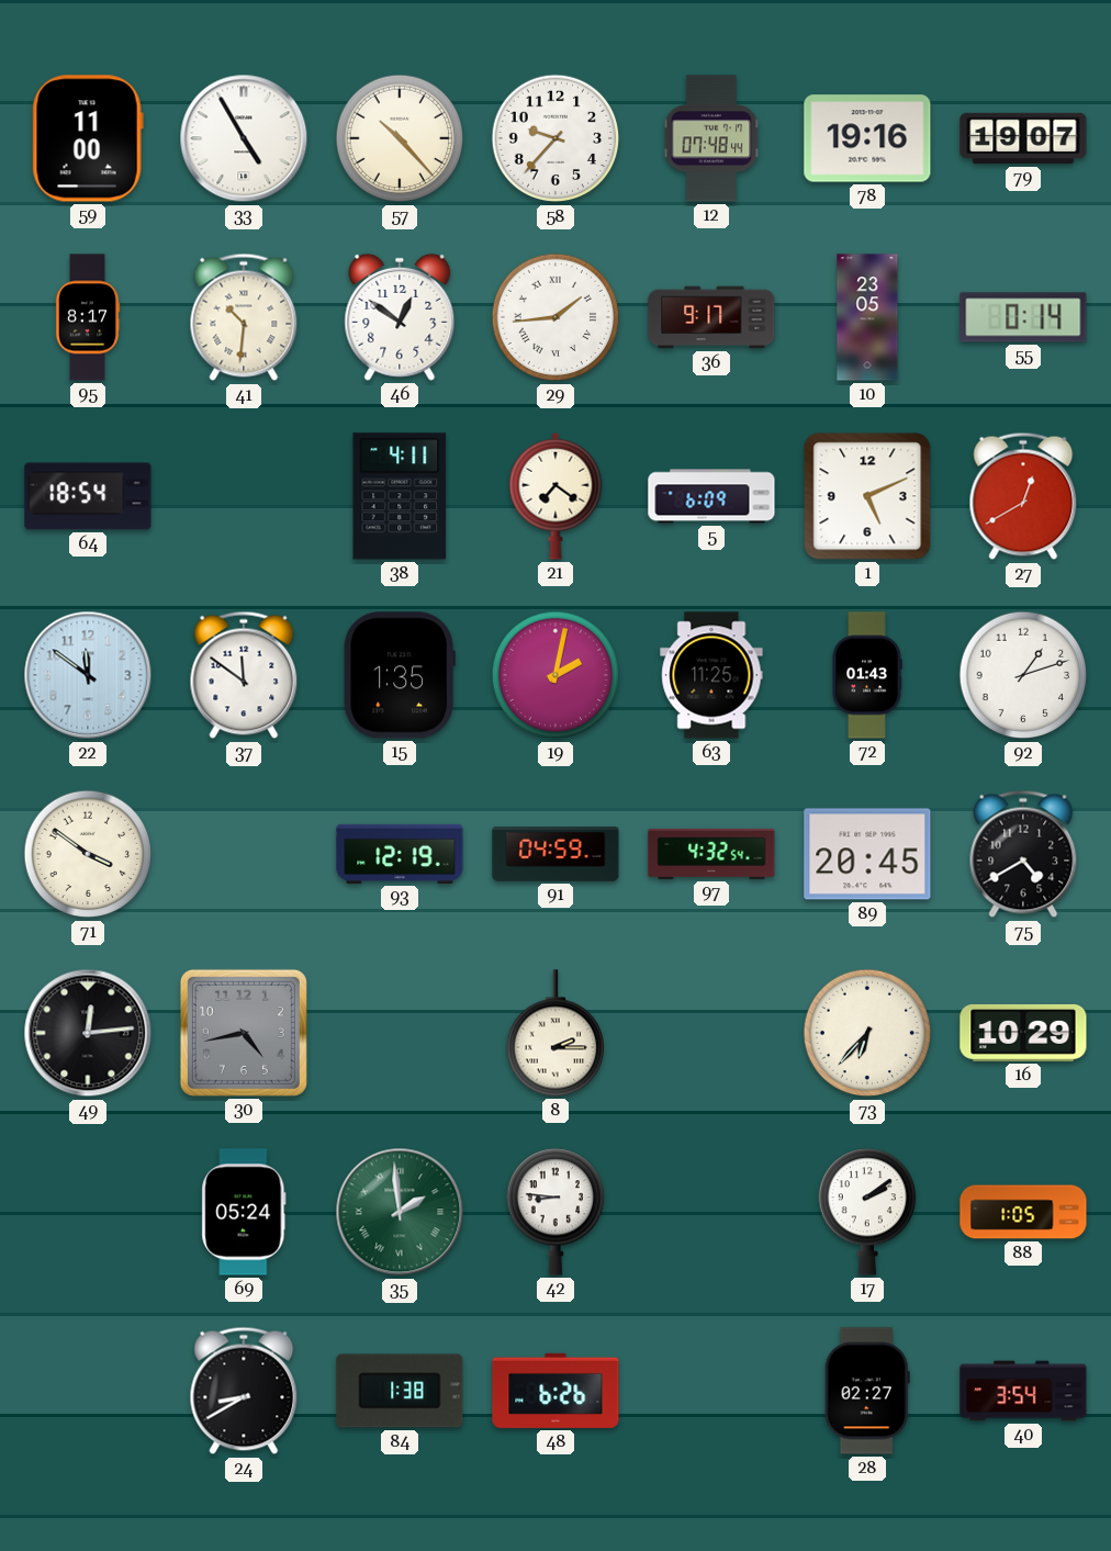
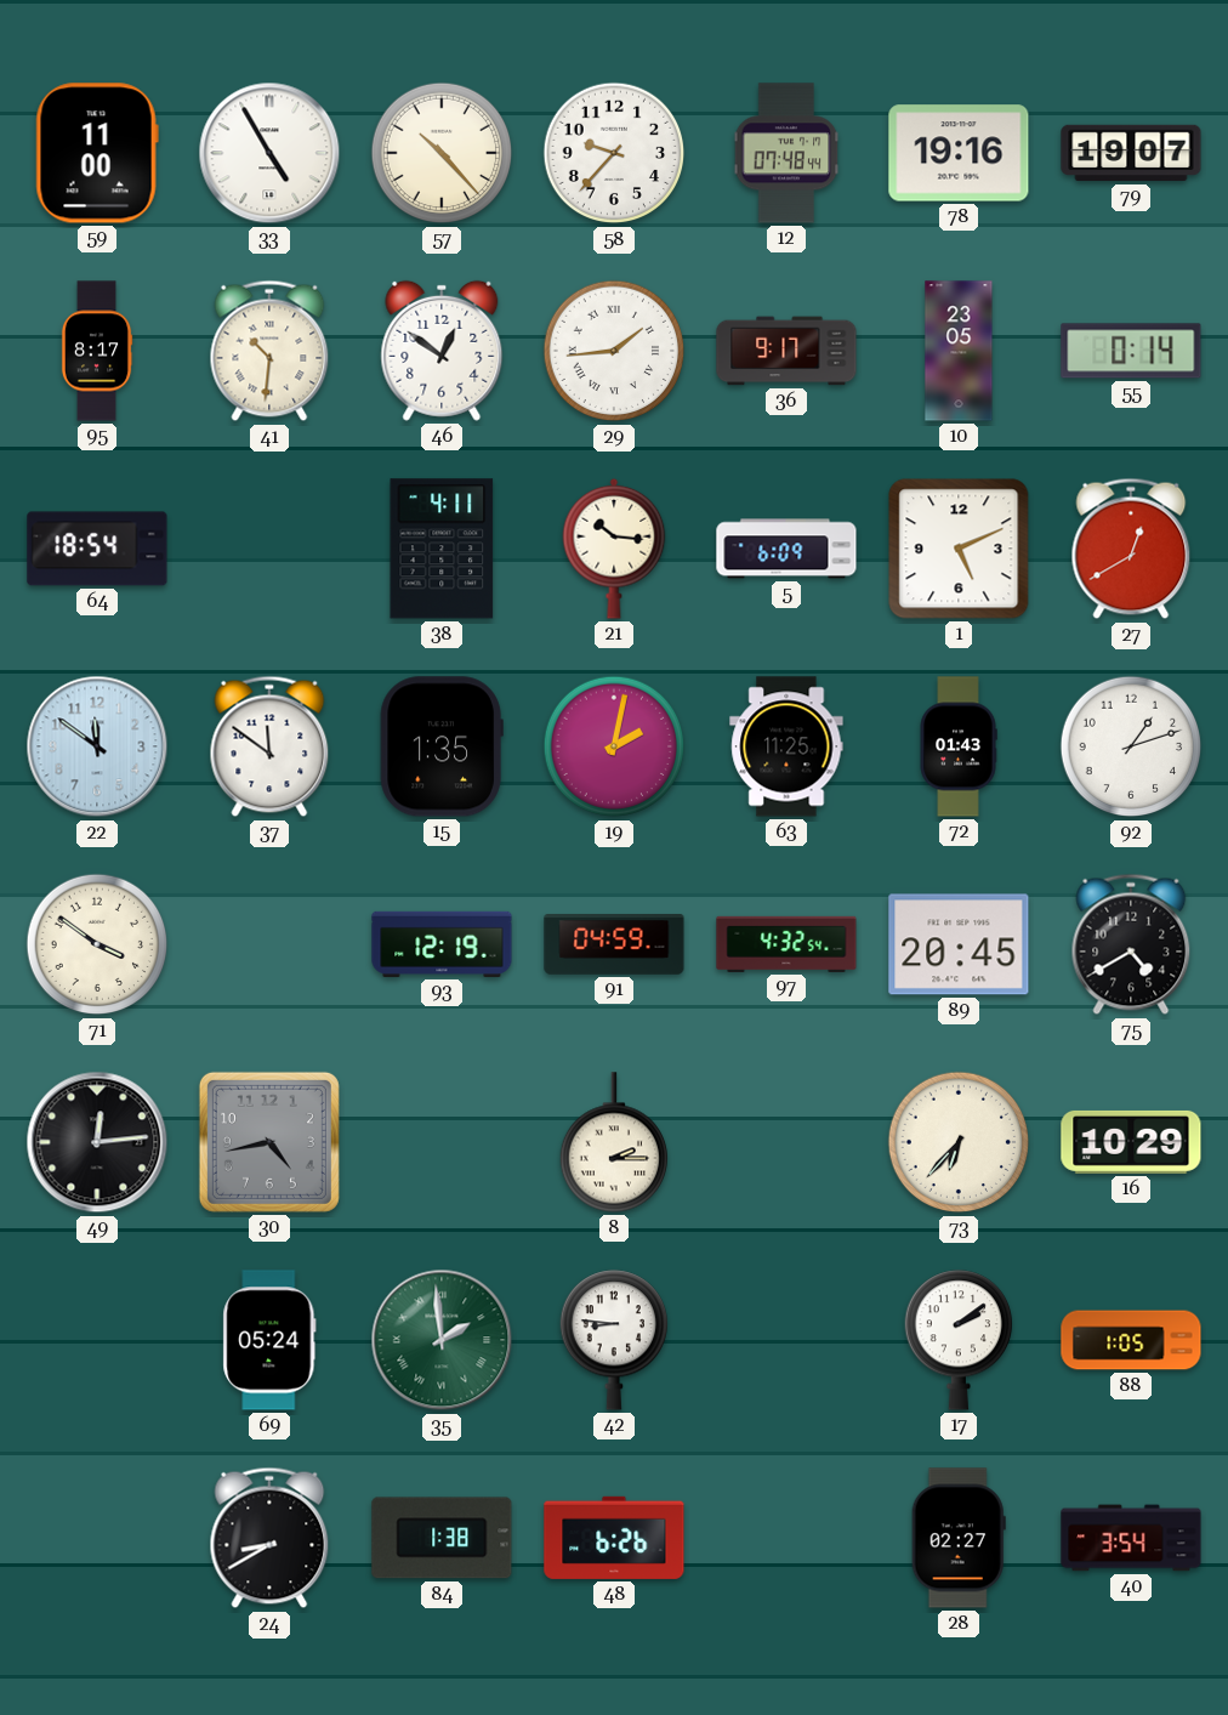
21: 7:21 -> 10:16
